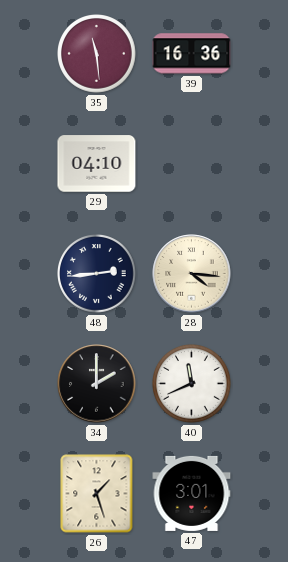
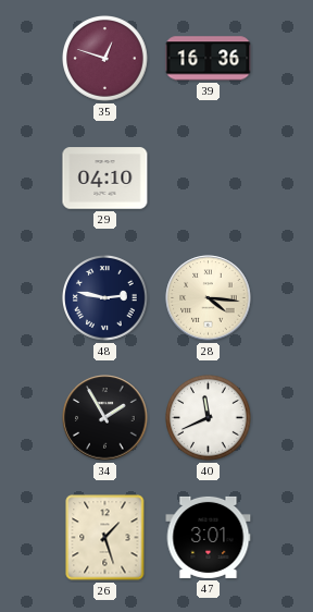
35: 11:29 -> 12:48
48: 2:44 -> 2:47
34: 2:00 -> 1:55
